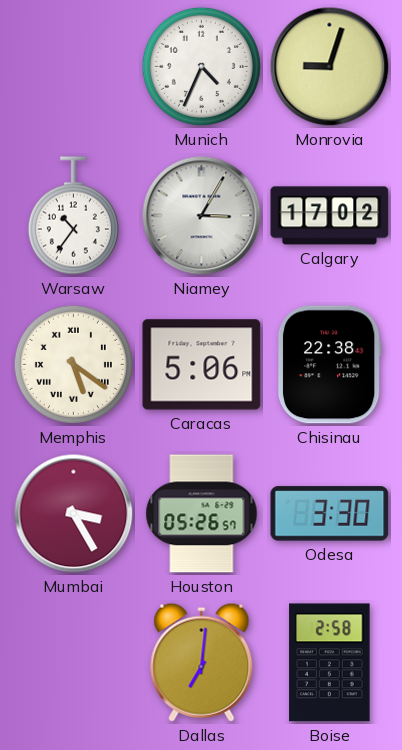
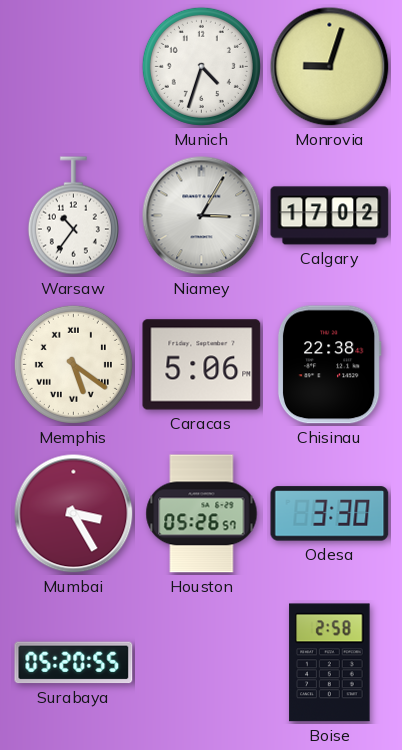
Munich: 4:34 -> 4:33
Surabaya: none -> 05:20
Dallas: 7:01 -> none
